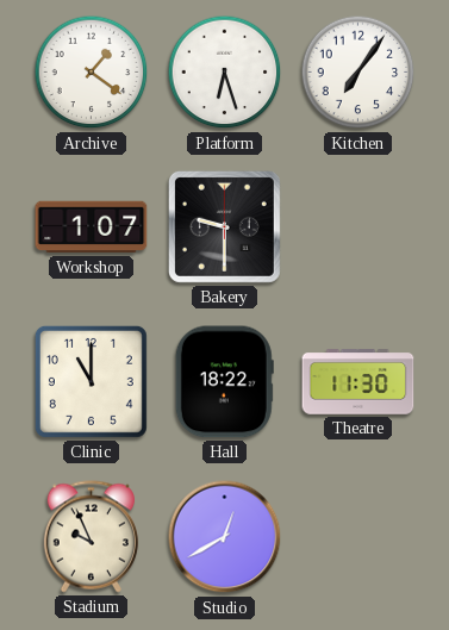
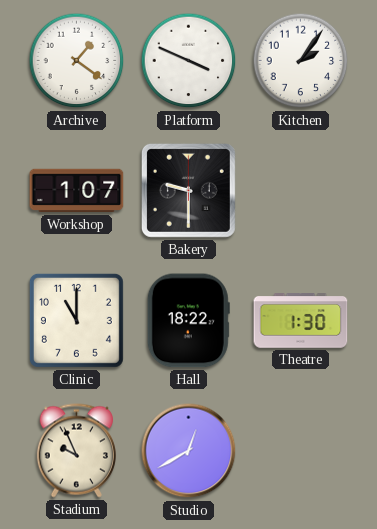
Platform: 6:27 -> 3:49
Kitchen: 7:06 -> 2:06
Theatre: 11:30 -> 1:30
